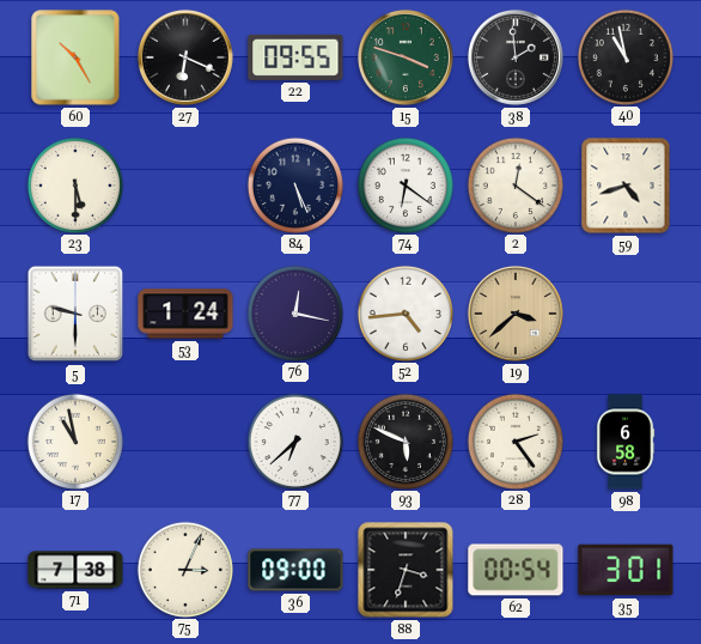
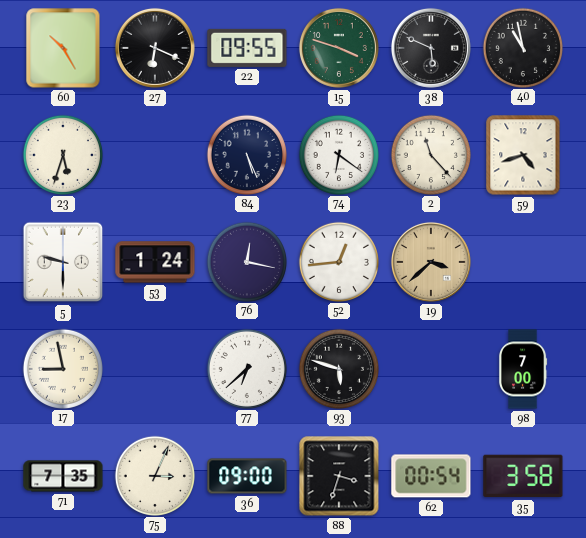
38: 1:59 -> 5:49
23: 5:30 -> 5:33
2: 12:21 -> 11:23
52: 4:44 -> 12:44
17: 10:58 -> 8:58
93: 5:49 -> 5:48
28: 2:24 -> none
98: 6:58 -> 7:00
71: 7:38 -> 7:35
35: 3:01 -> 3:58
